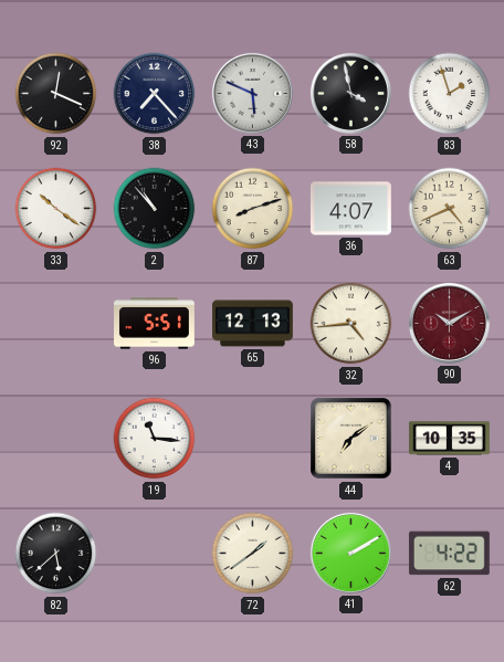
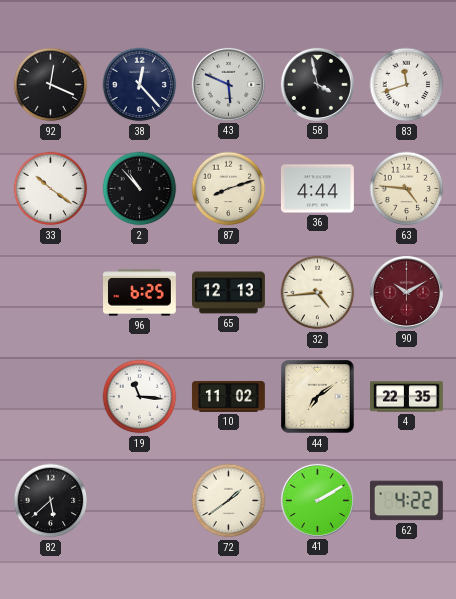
38: 7:23 -> 12:23
83: 1:57 -> 11:42
36: 4:07 -> 4:44
63: 4:41 -> 4:46
96: 5:51 -> 6:25
10: none -> 11:02
4: 10:35 -> 22:35
